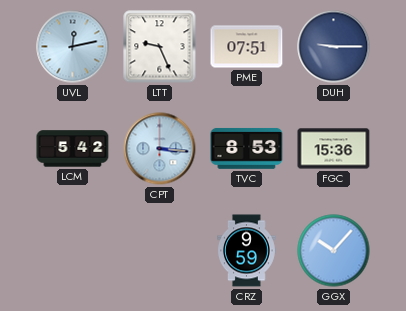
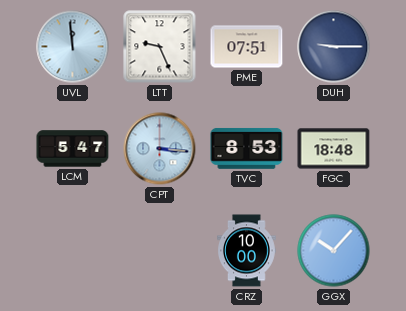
UVL: 12:13 -> 11:59
LCM: 5:42 -> 5:47
FGC: 15:36 -> 18:48
CRZ: 9:59 -> 10:00
